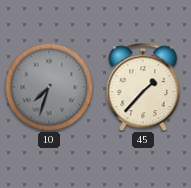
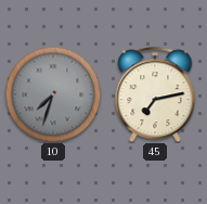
45: 1:37 -> 7:13
